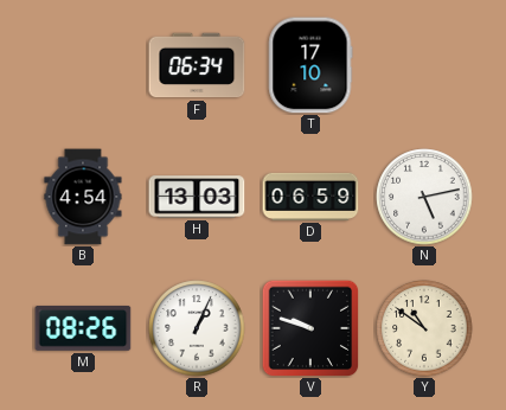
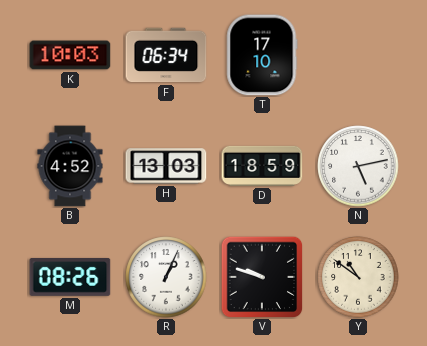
K: none -> 10:03
B: 4:54 -> 4:52
D: 06:59 -> 18:59
